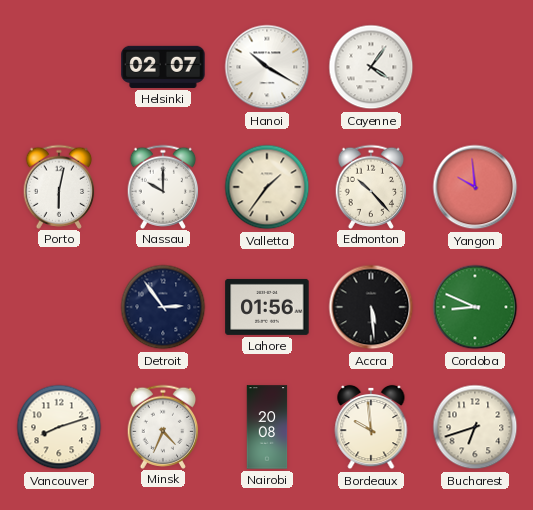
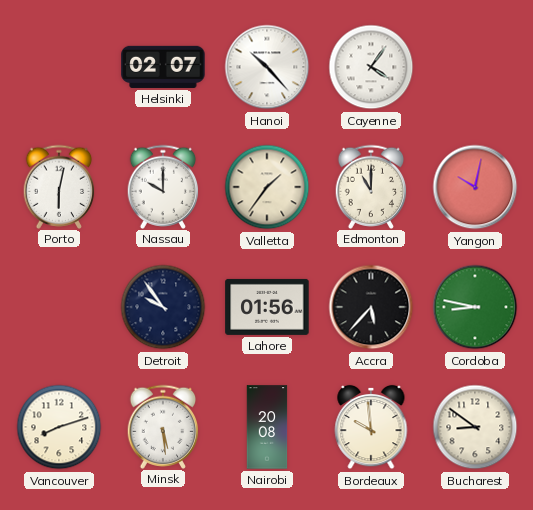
Hanoi: 10:20 -> 10:23
Edmonton: 10:23 -> 11:00
Yangon: 9:59 -> 10:02
Detroit: 2:54 -> 9:54
Accra: 5:29 -> 5:37
Cordoba: 8:49 -> 8:47
Minsk: 4:34 -> 5:29
Bucharest: 6:42 -> 8:51
